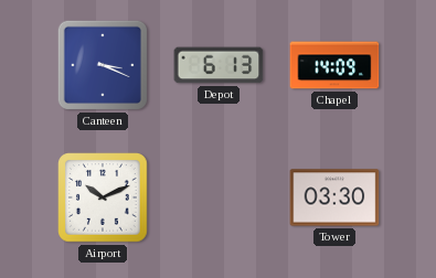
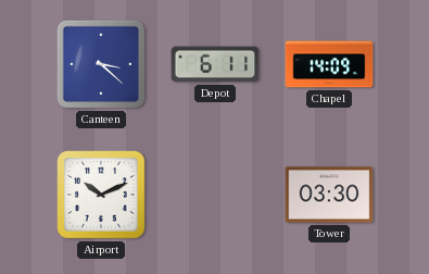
Canteen: 3:19 -> 3:22
Depot: 6:13 -> 6:11
